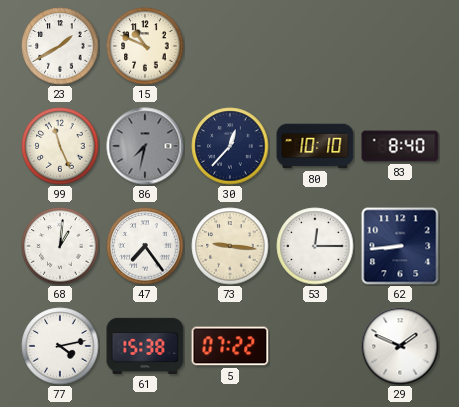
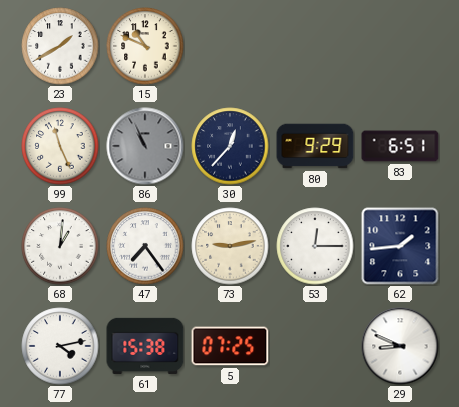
86: 7:32 -> 10:56
80: 10:10 -> 9:29
83: 8:40 -> 6:51
73: 9:16 -> 9:13
62: 8:44 -> 1:44
5: 07:22 -> 07:25
29: 1:49 -> 8:49
